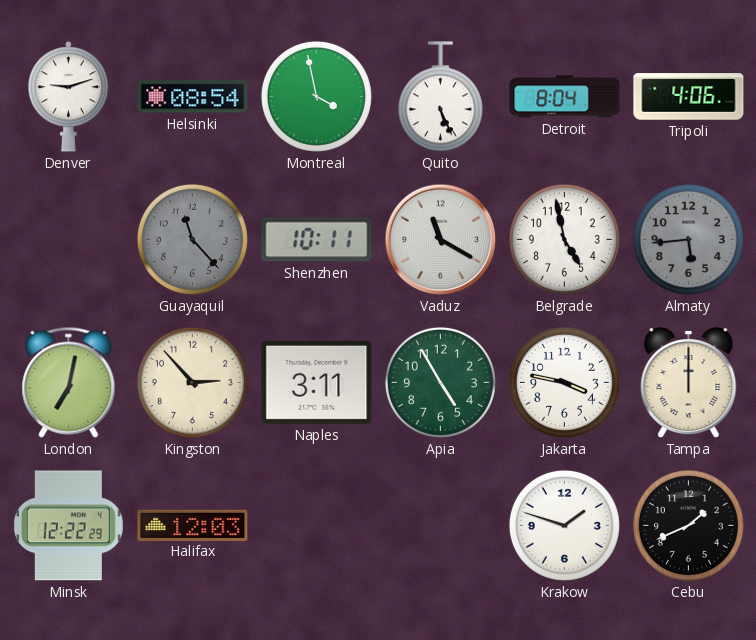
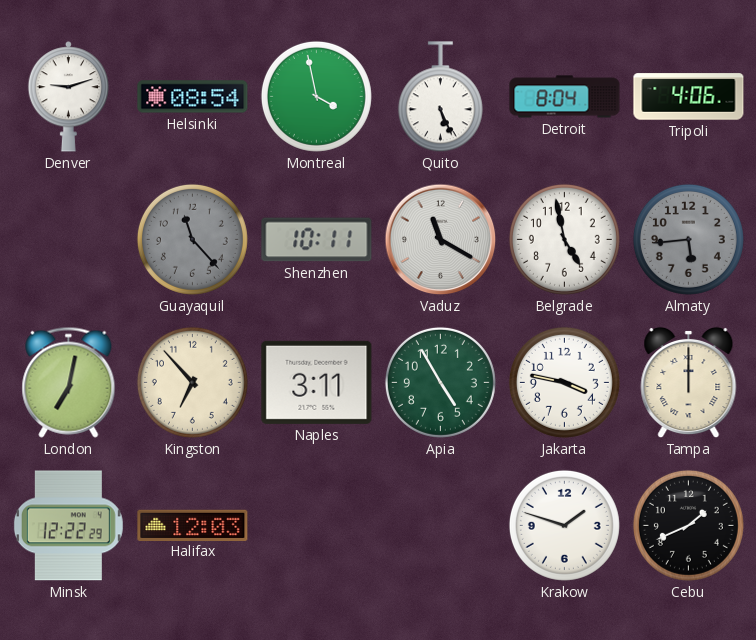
Kingston: 2:53 -> 6:53
